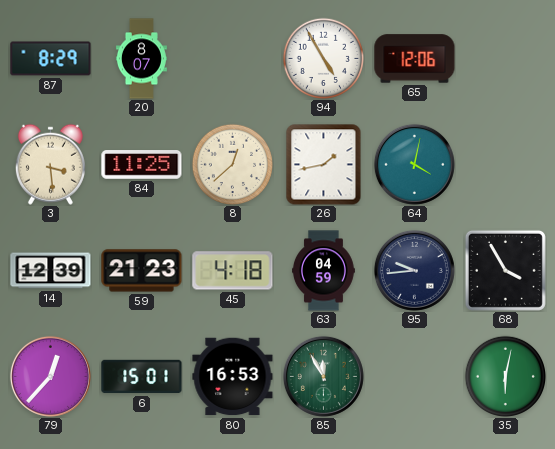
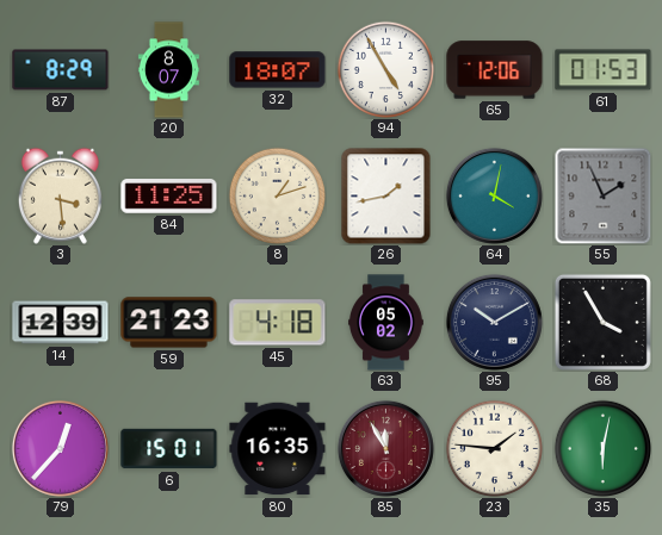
32: none -> 18:07
61: none -> 01:53
8: 12:38 -> 1:12
55: none -> 1:56
63: 04:59 -> 05:02
95: 9:44 -> 10:10
80: 16:53 -> 16:35
85 dial: green -> burgundy
23: none -> 1:46
